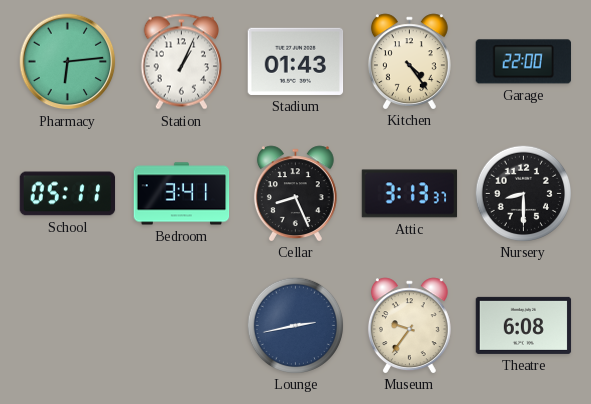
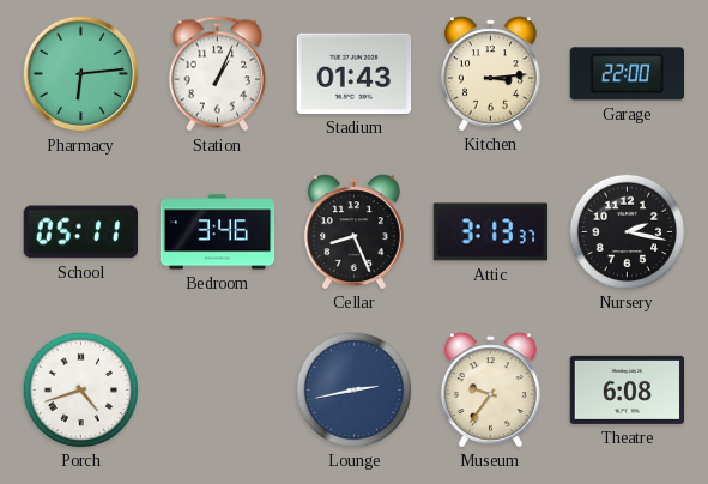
Kitchen: 4:24 -> 3:14
Bedroom: 3:41 -> 3:46
Nursery: 8:30 -> 2:17
Porch: none -> 4:42
